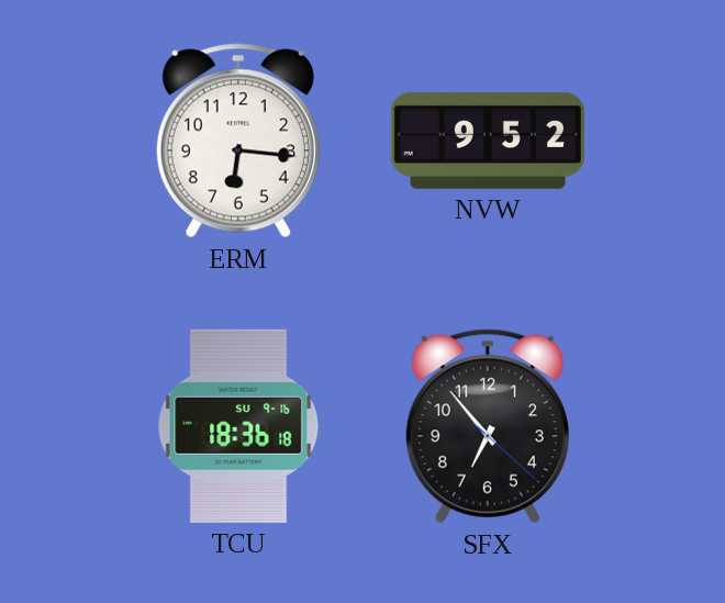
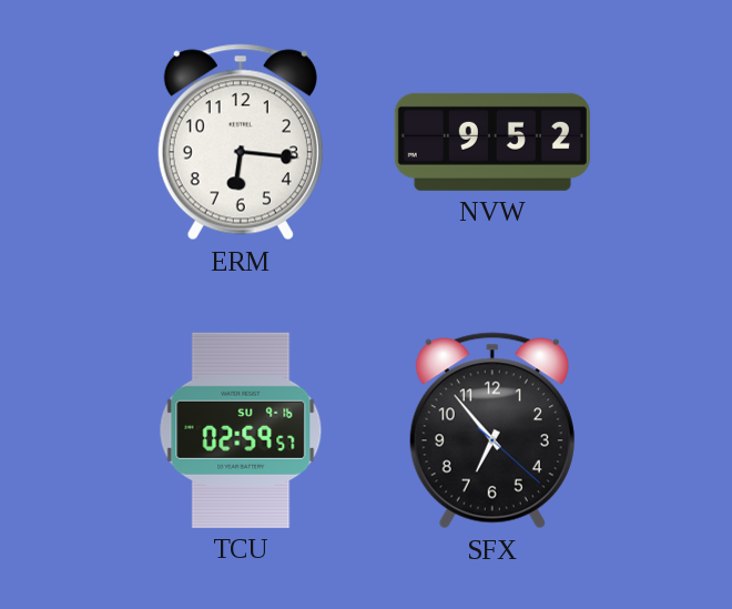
TCU: 18:36 -> 02:59
